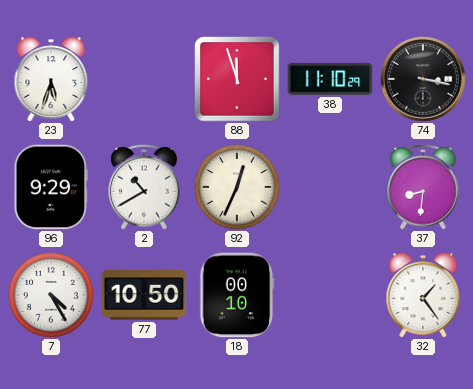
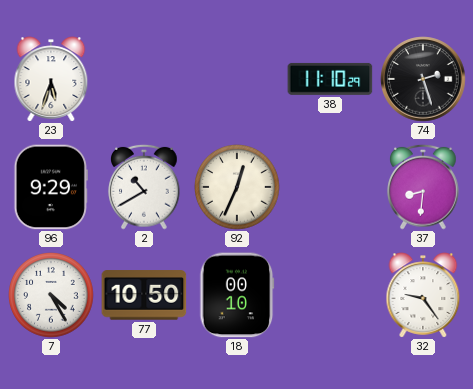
88: 11:57 -> none
74: 3:17 -> 2:27
32: 1:24 -> 9:24
